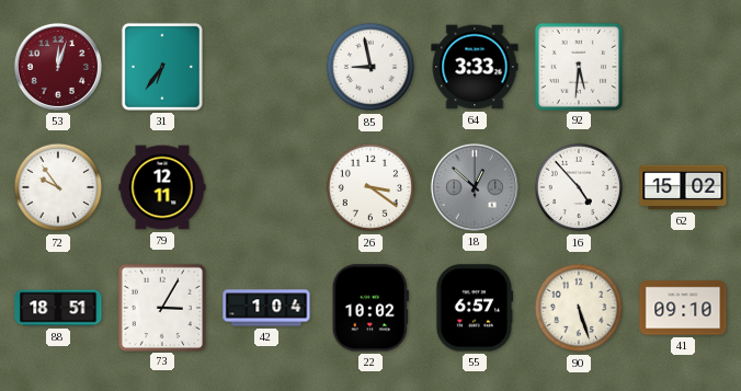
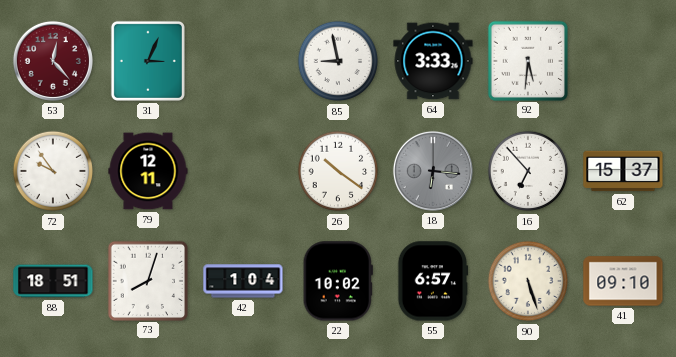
53: 12:03 -> 12:23
31: 6:36 -> 3:04
26: 3:21 -> 10:21
18: 12:52 -> 6:16
16: 4:53 -> 6:53
62: 15:02 -> 15:37
73: 3:05 -> 8:03
